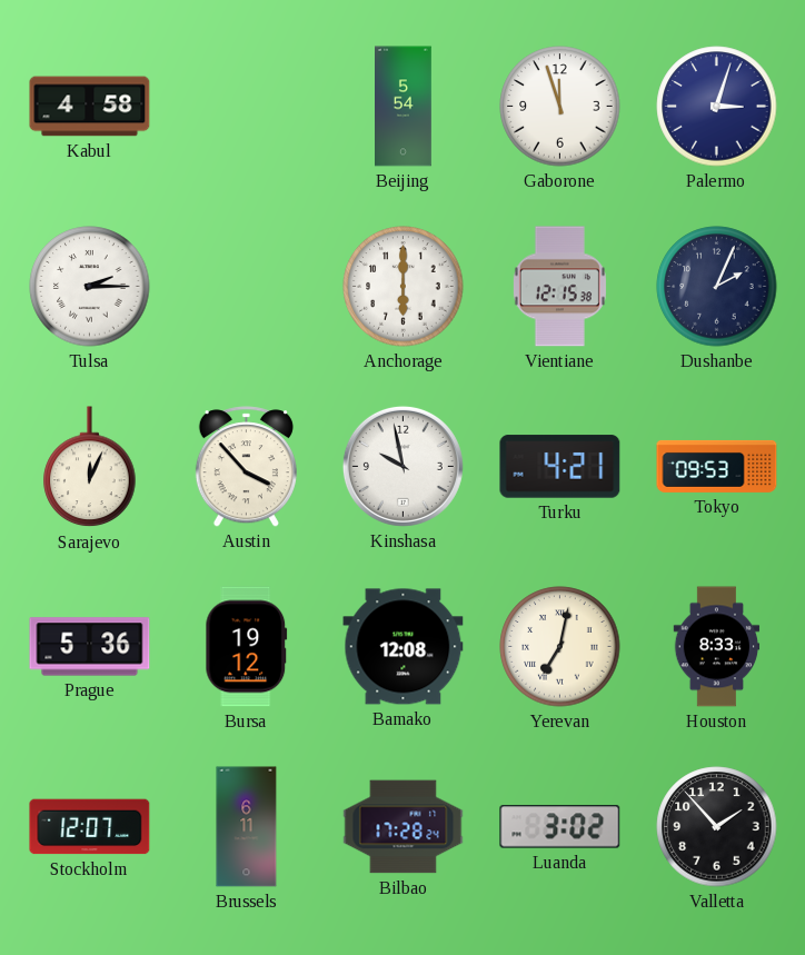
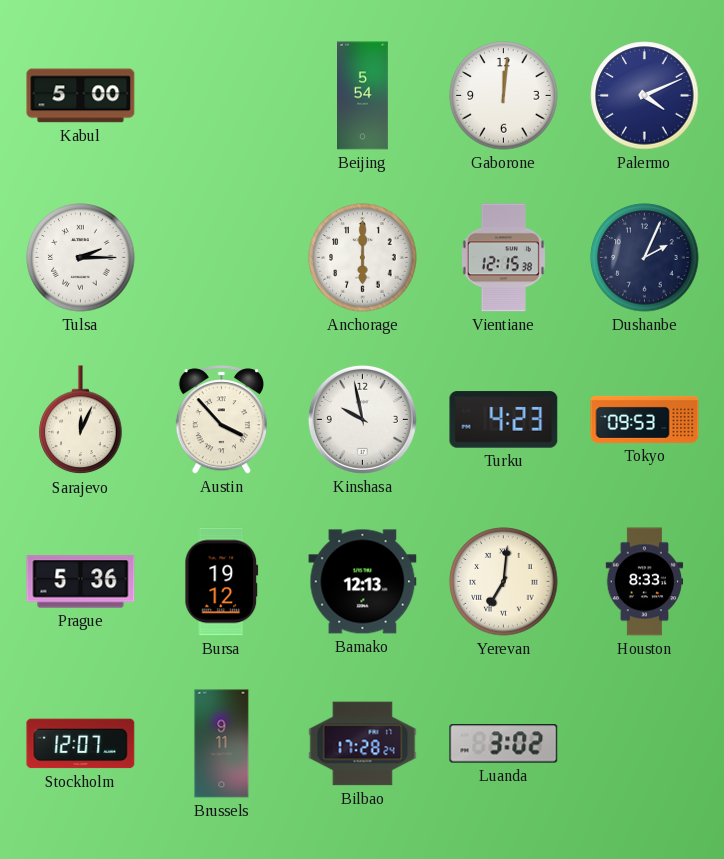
Kabul: 4:58 -> 5:00
Gaborone: 11:57 -> 12:01
Palermo: 3:03 -> 4:11
Turku: 4:21 -> 4:23
Bamako: 12:08 -> 12:13
Yerevan: 7:02 -> 7:01
Brussels: 6:11 -> 9:11
Valletta: 1:53 -> none
